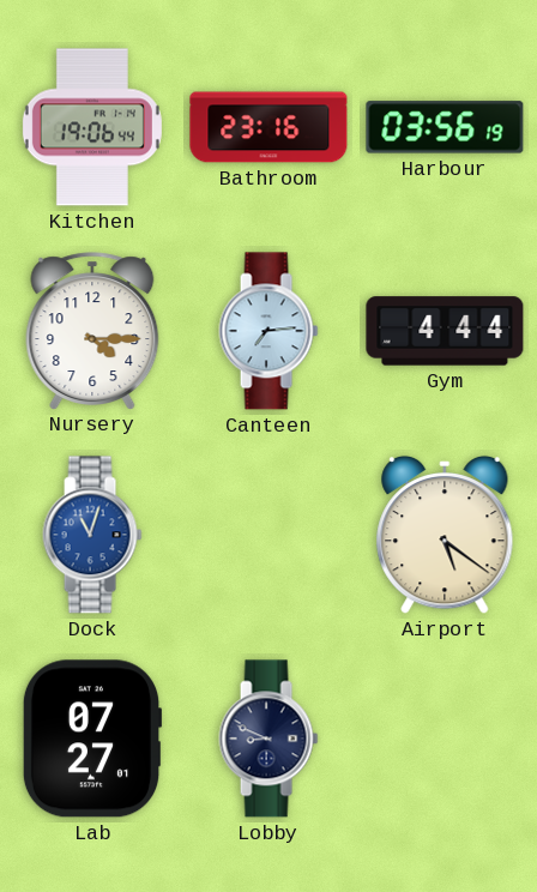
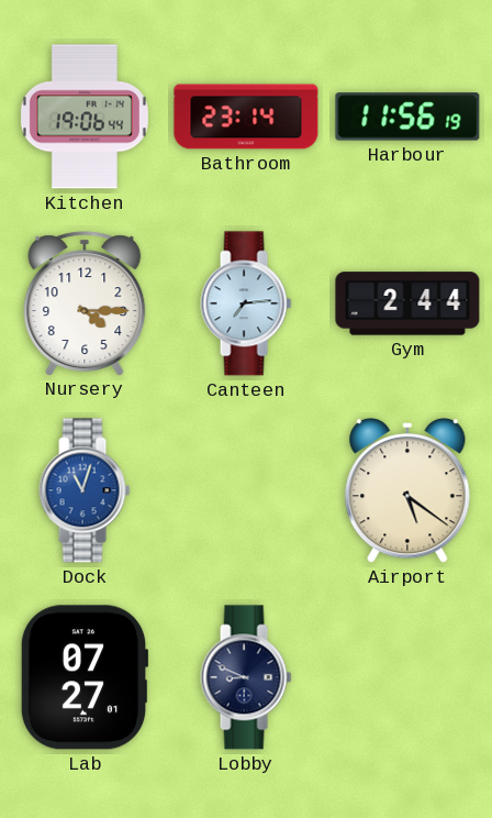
Bathroom: 23:16 -> 23:14
Harbour: 03:56 -> 11:56
Gym: 4:44 -> 2:44
